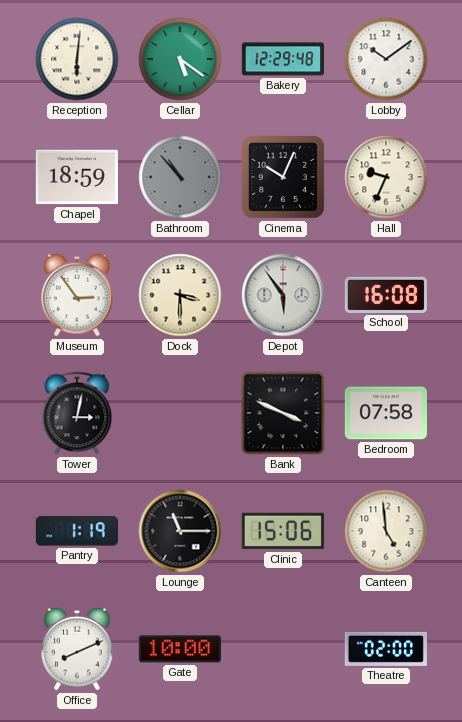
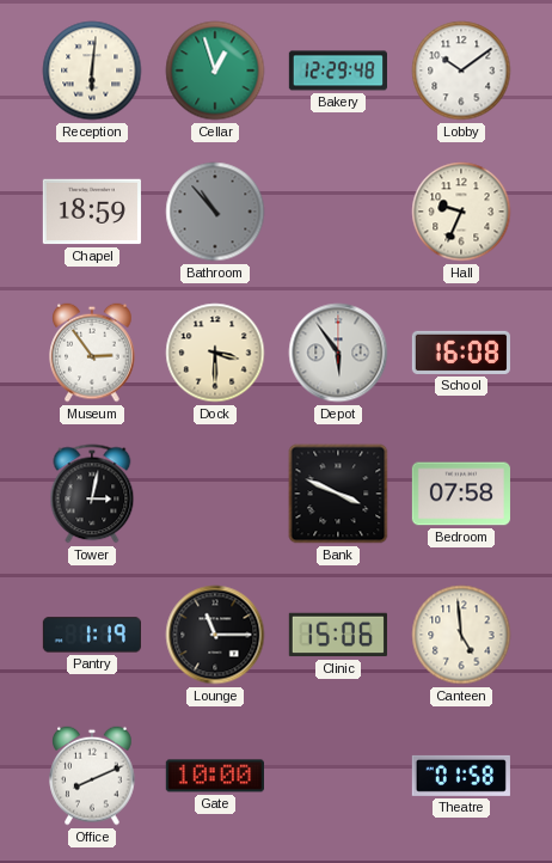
Cellar: 5:21 -> 12:57
Cinema: 10:04 -> none
Theatre: 02:00 -> 01:58
